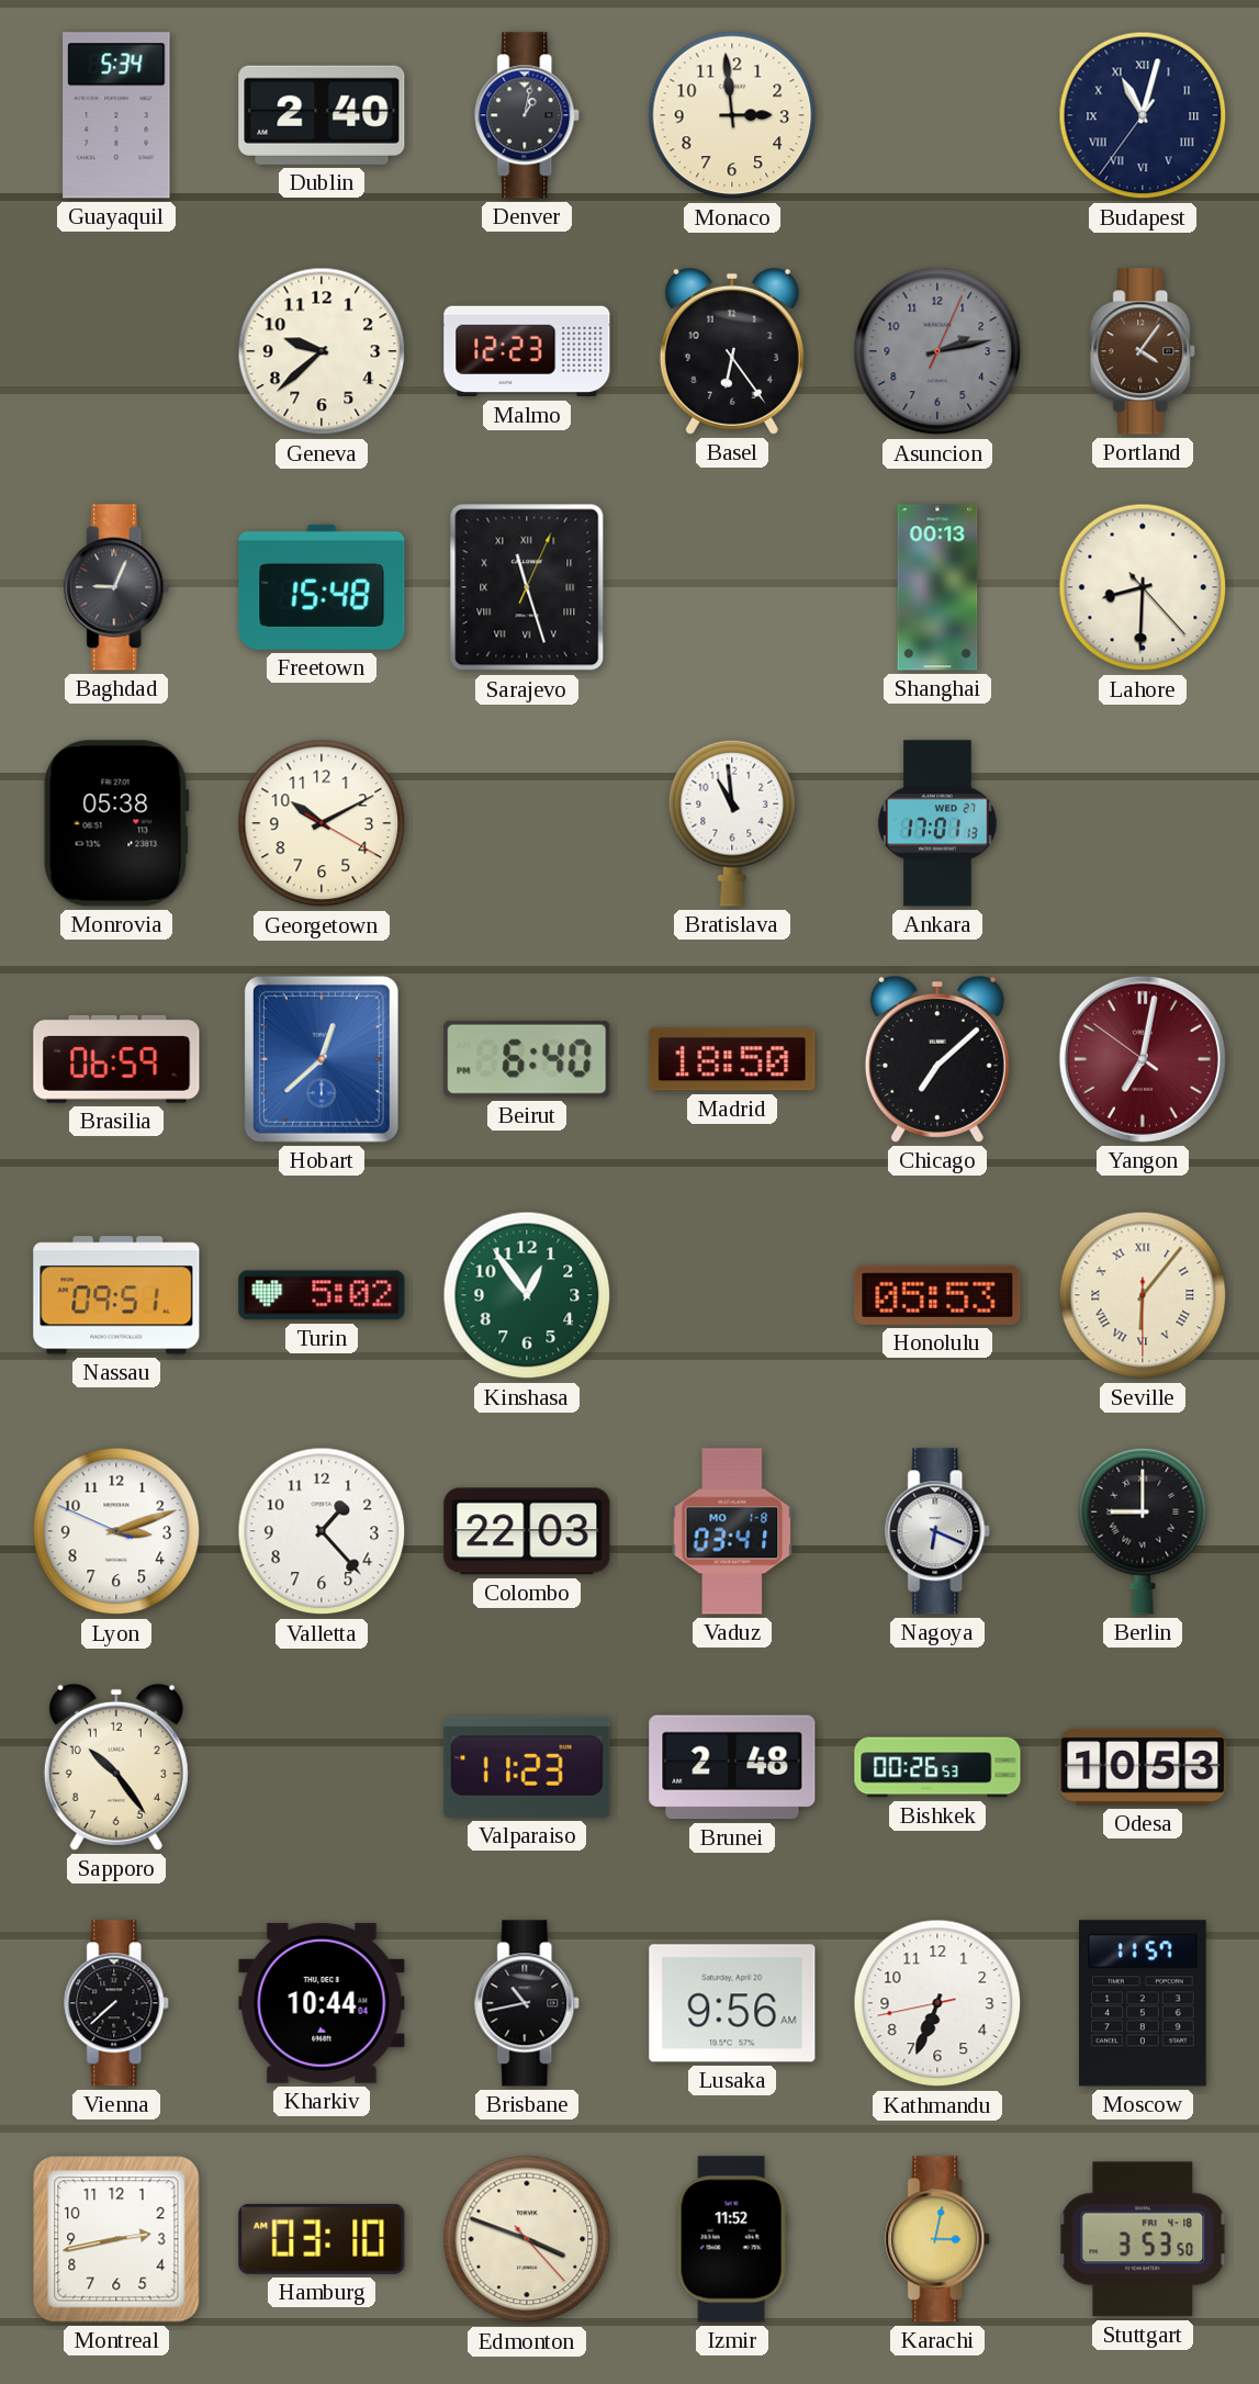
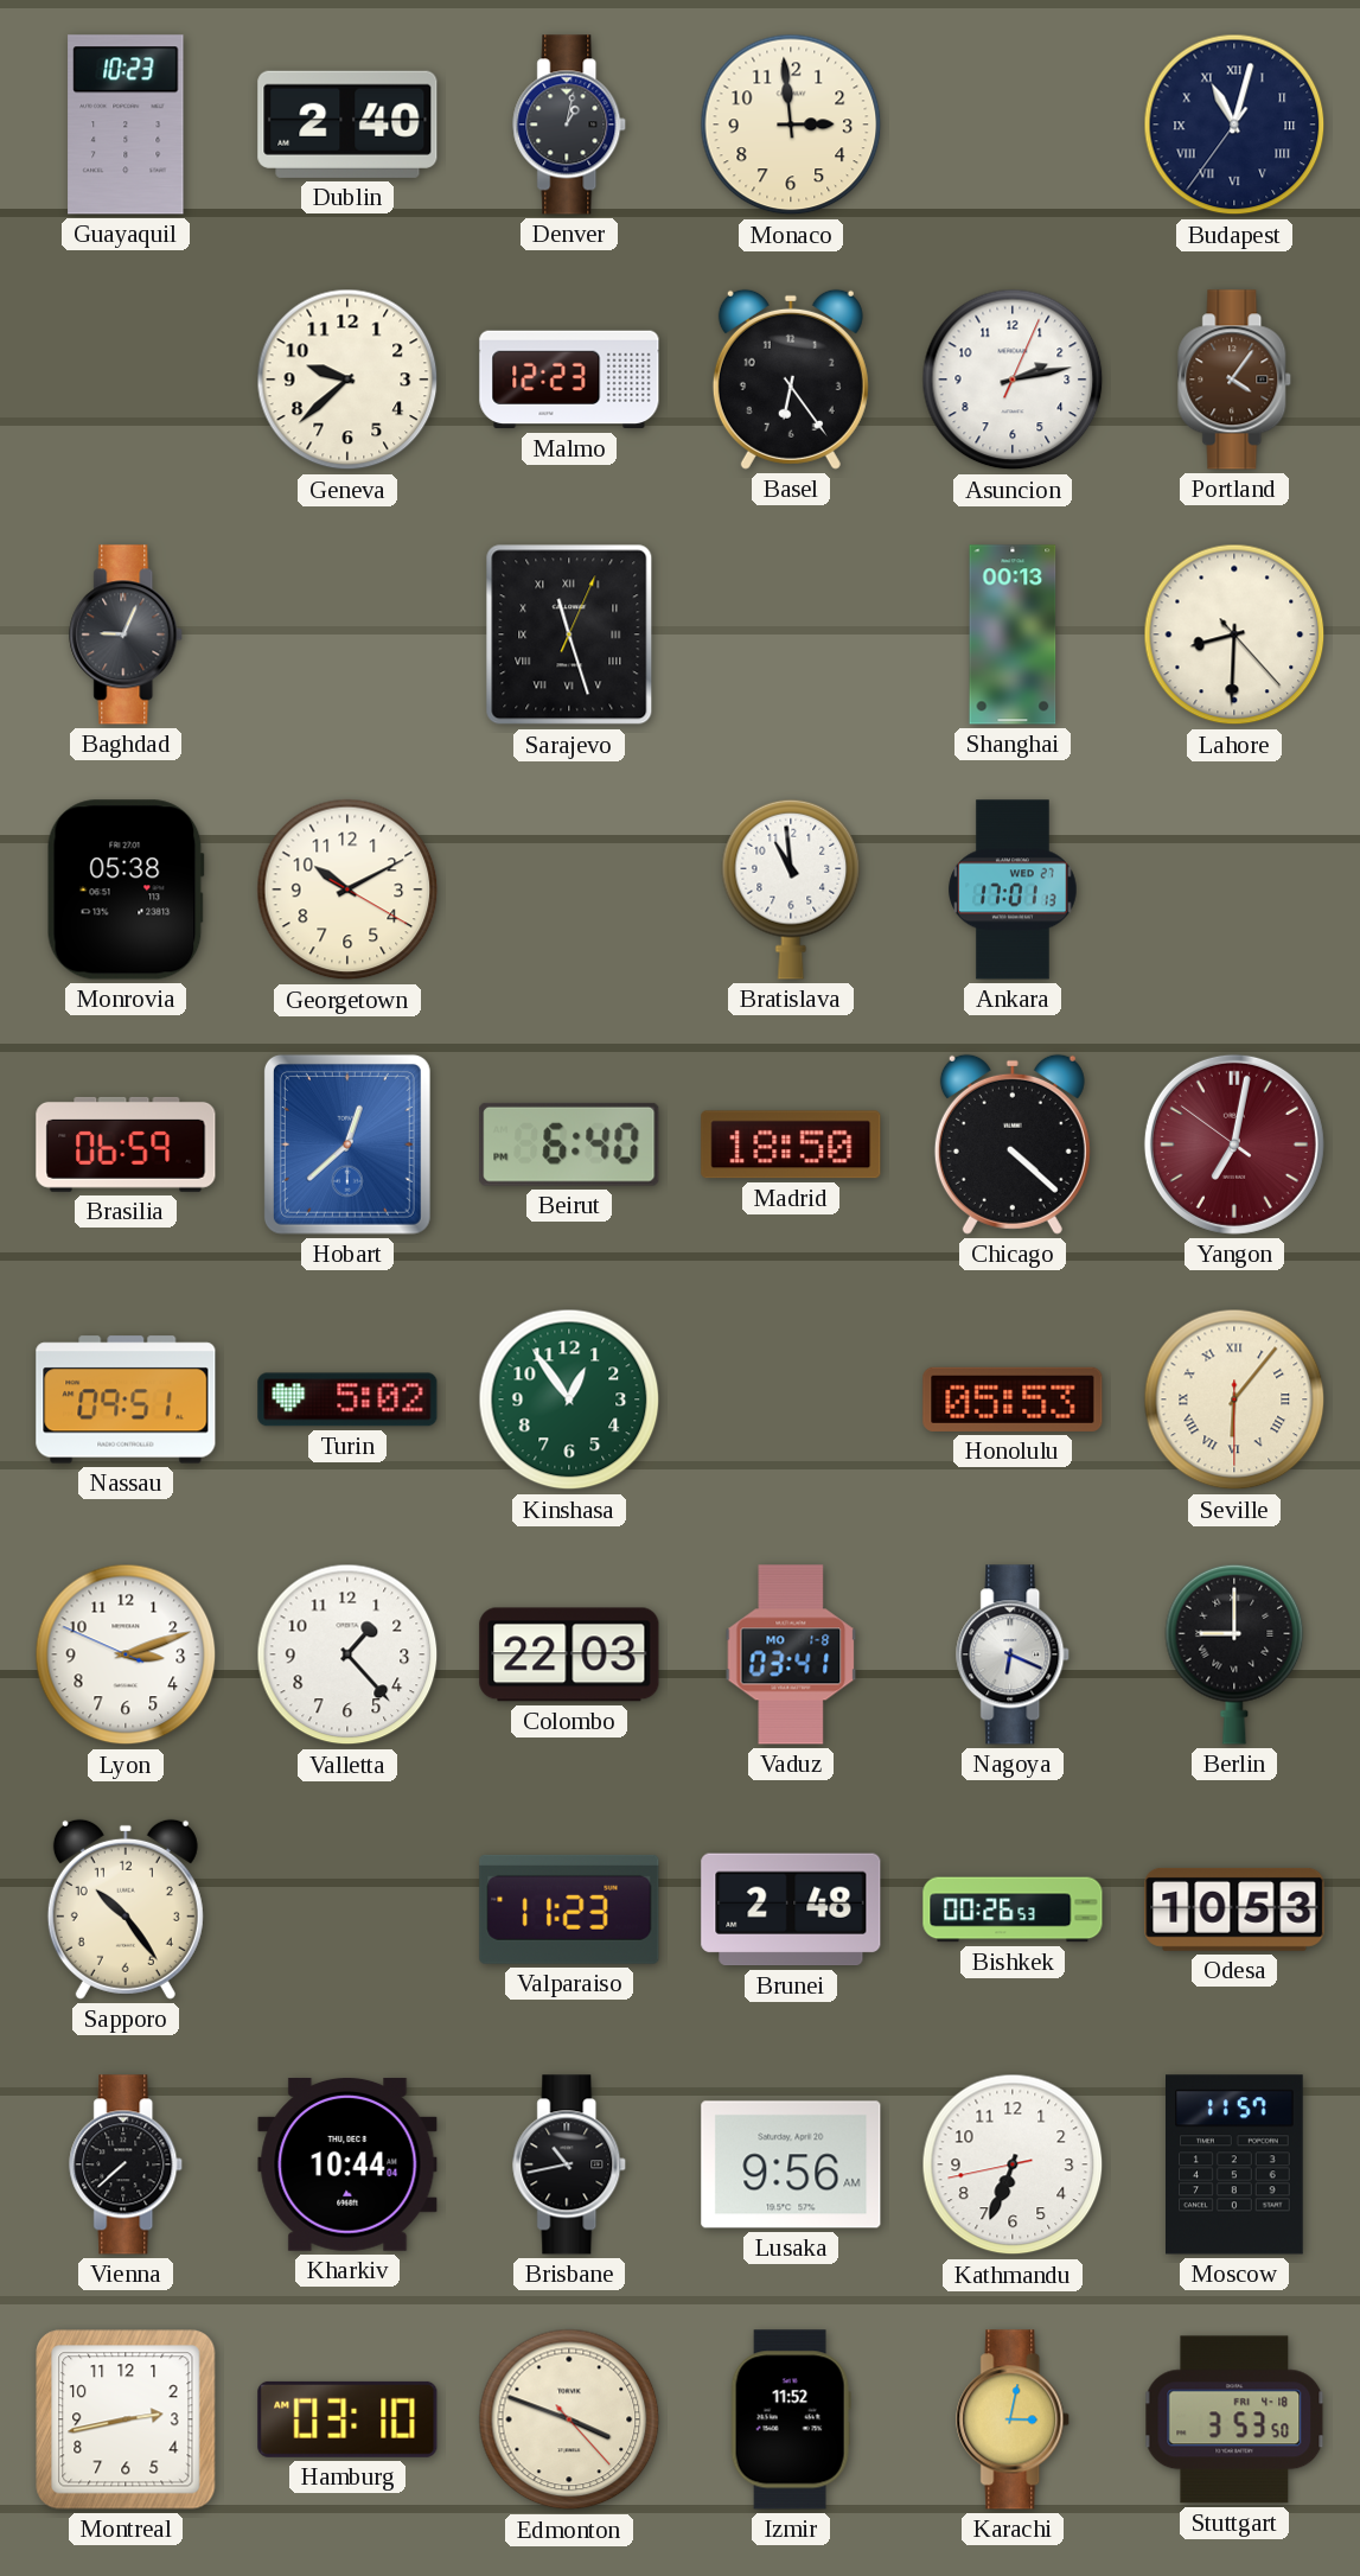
Guayaquil: 5:34 -> 10:23
Asuncion dial: grey -> white
Freetown: 15:48 -> none
Chicago: 7:08 -> 4:22
